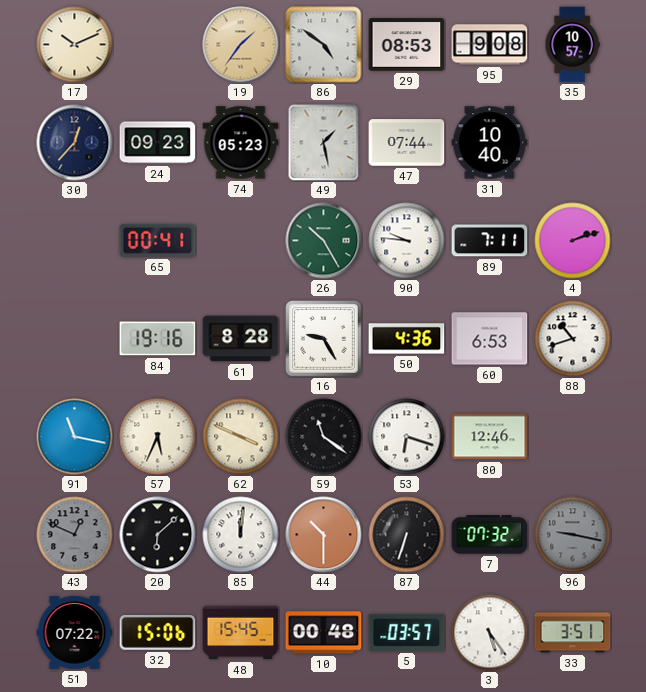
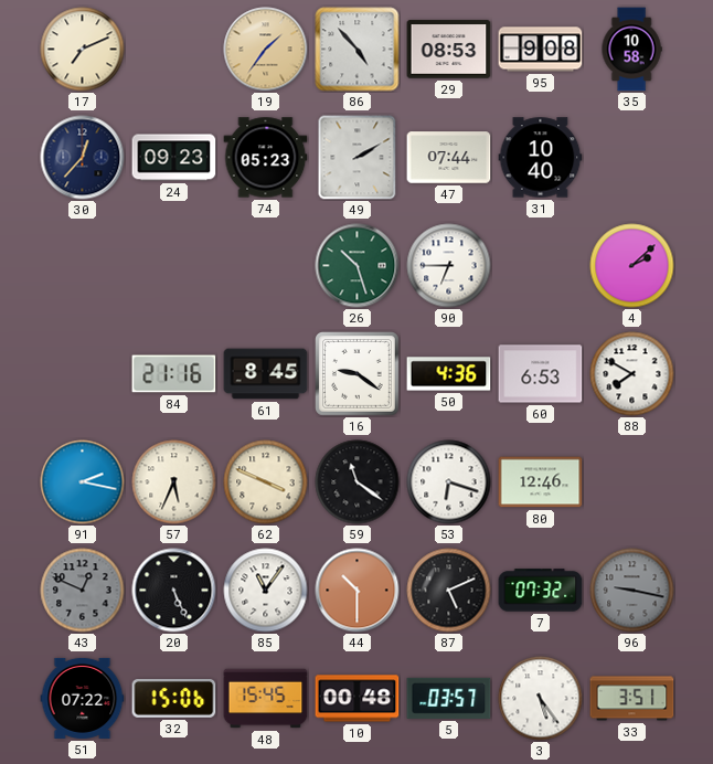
17: 10:11 -> 7:11
86: 4:51 -> 4:53
35: 10:57 -> 10:58
49: 1:28 -> 2:10
65: 00:41 -> none
26: 10:25 -> 10:27
90: 9:46 -> 6:45
89: 7:11 -> none
4: 2:12 -> 2:08
84: 19:16 -> 21:16
61: 8:28 -> 8:45
16: 9:25 -> 9:21
88: 10:42 -> 7:50
91: 11:17 -> 2:17
20: 6:08 -> 5:26
85: 12:01 -> 11:06
87: 6:33 -> 5:11
